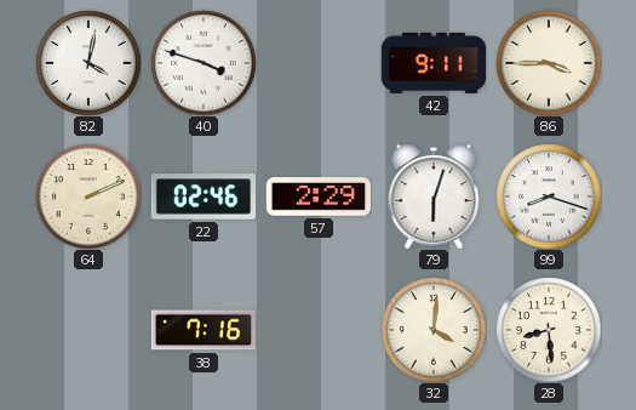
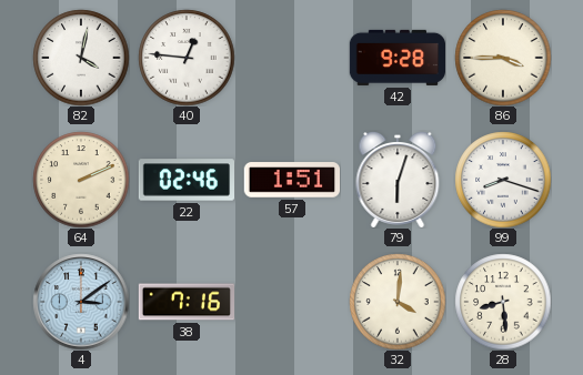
40: 3:48 -> 12:46
42: 9:11 -> 9:28
57: 2:29 -> 1:51
4: none -> 3:09
